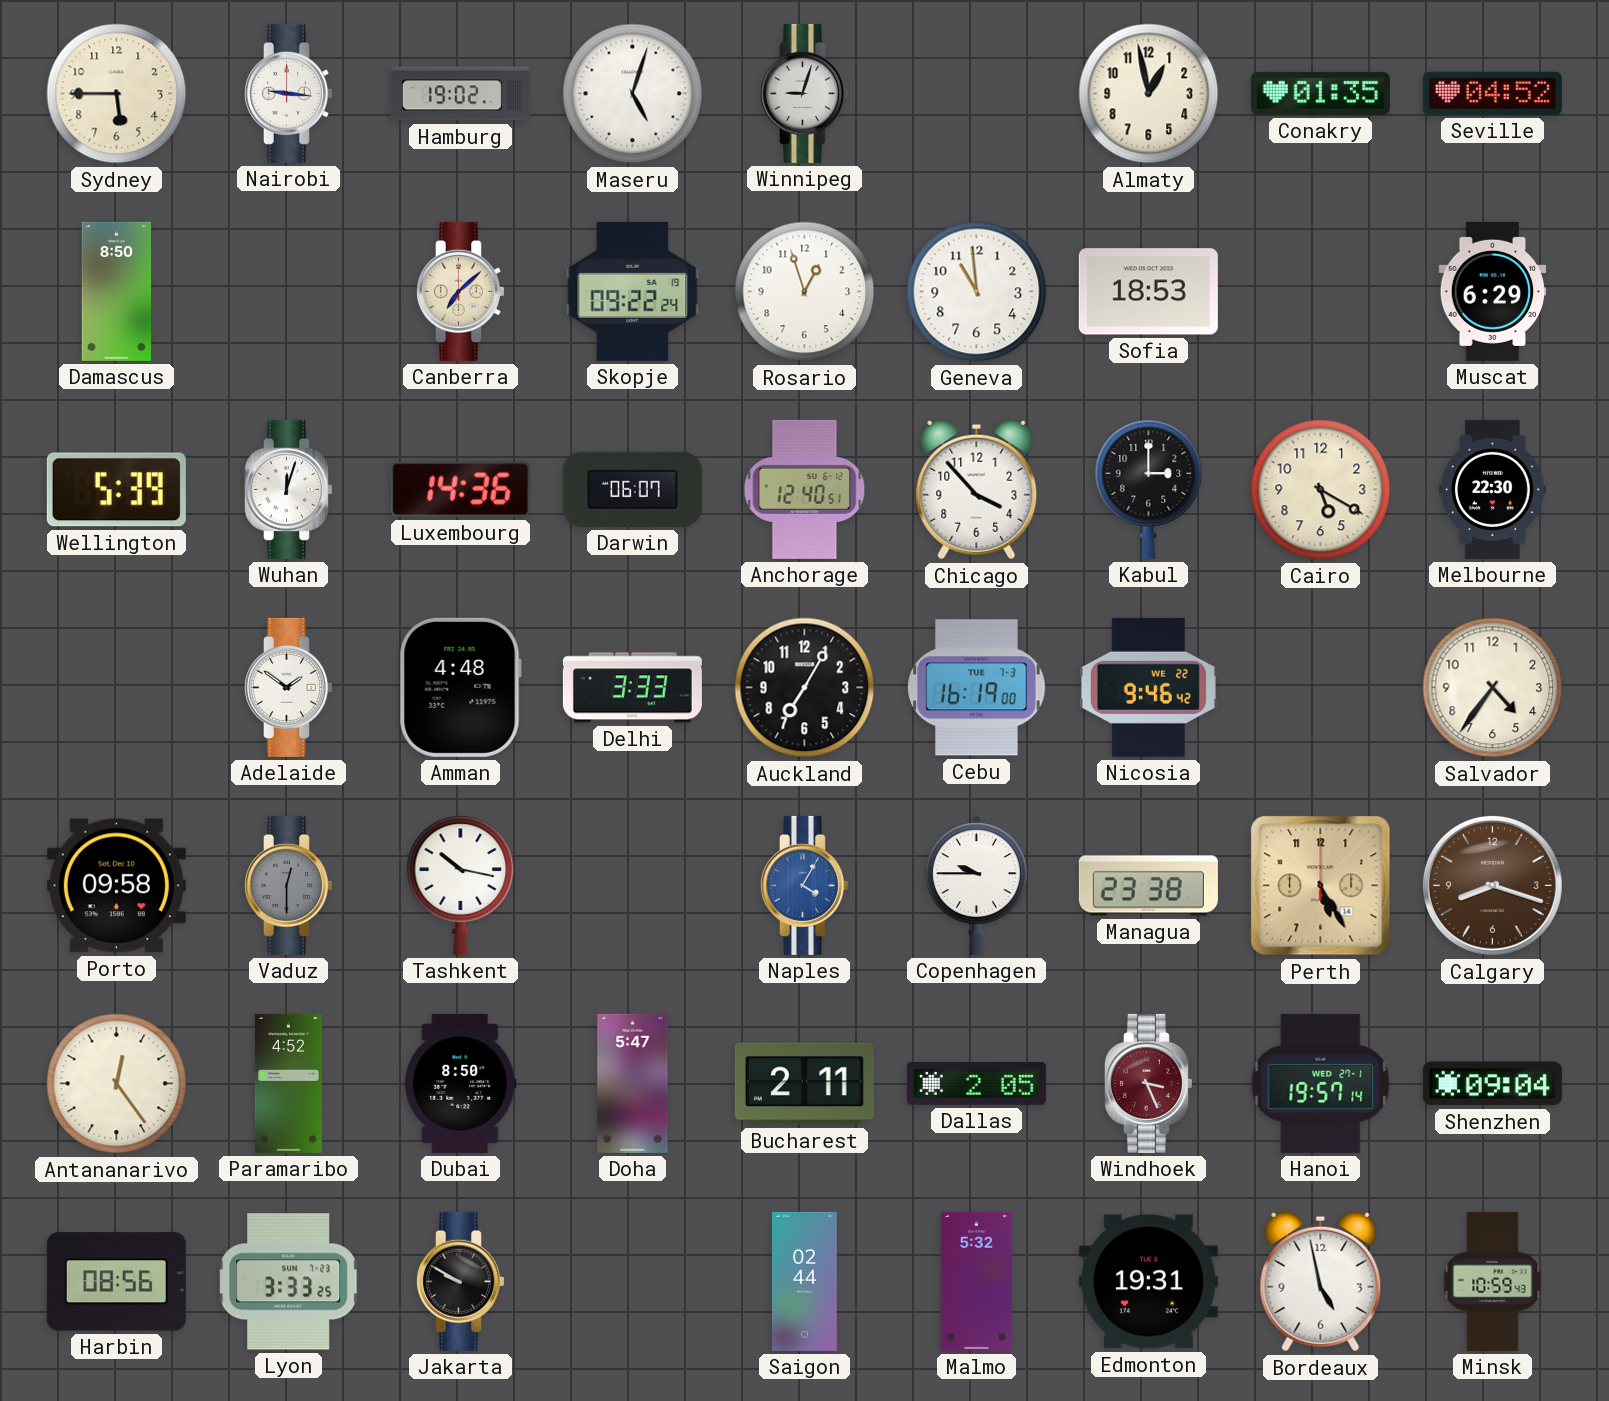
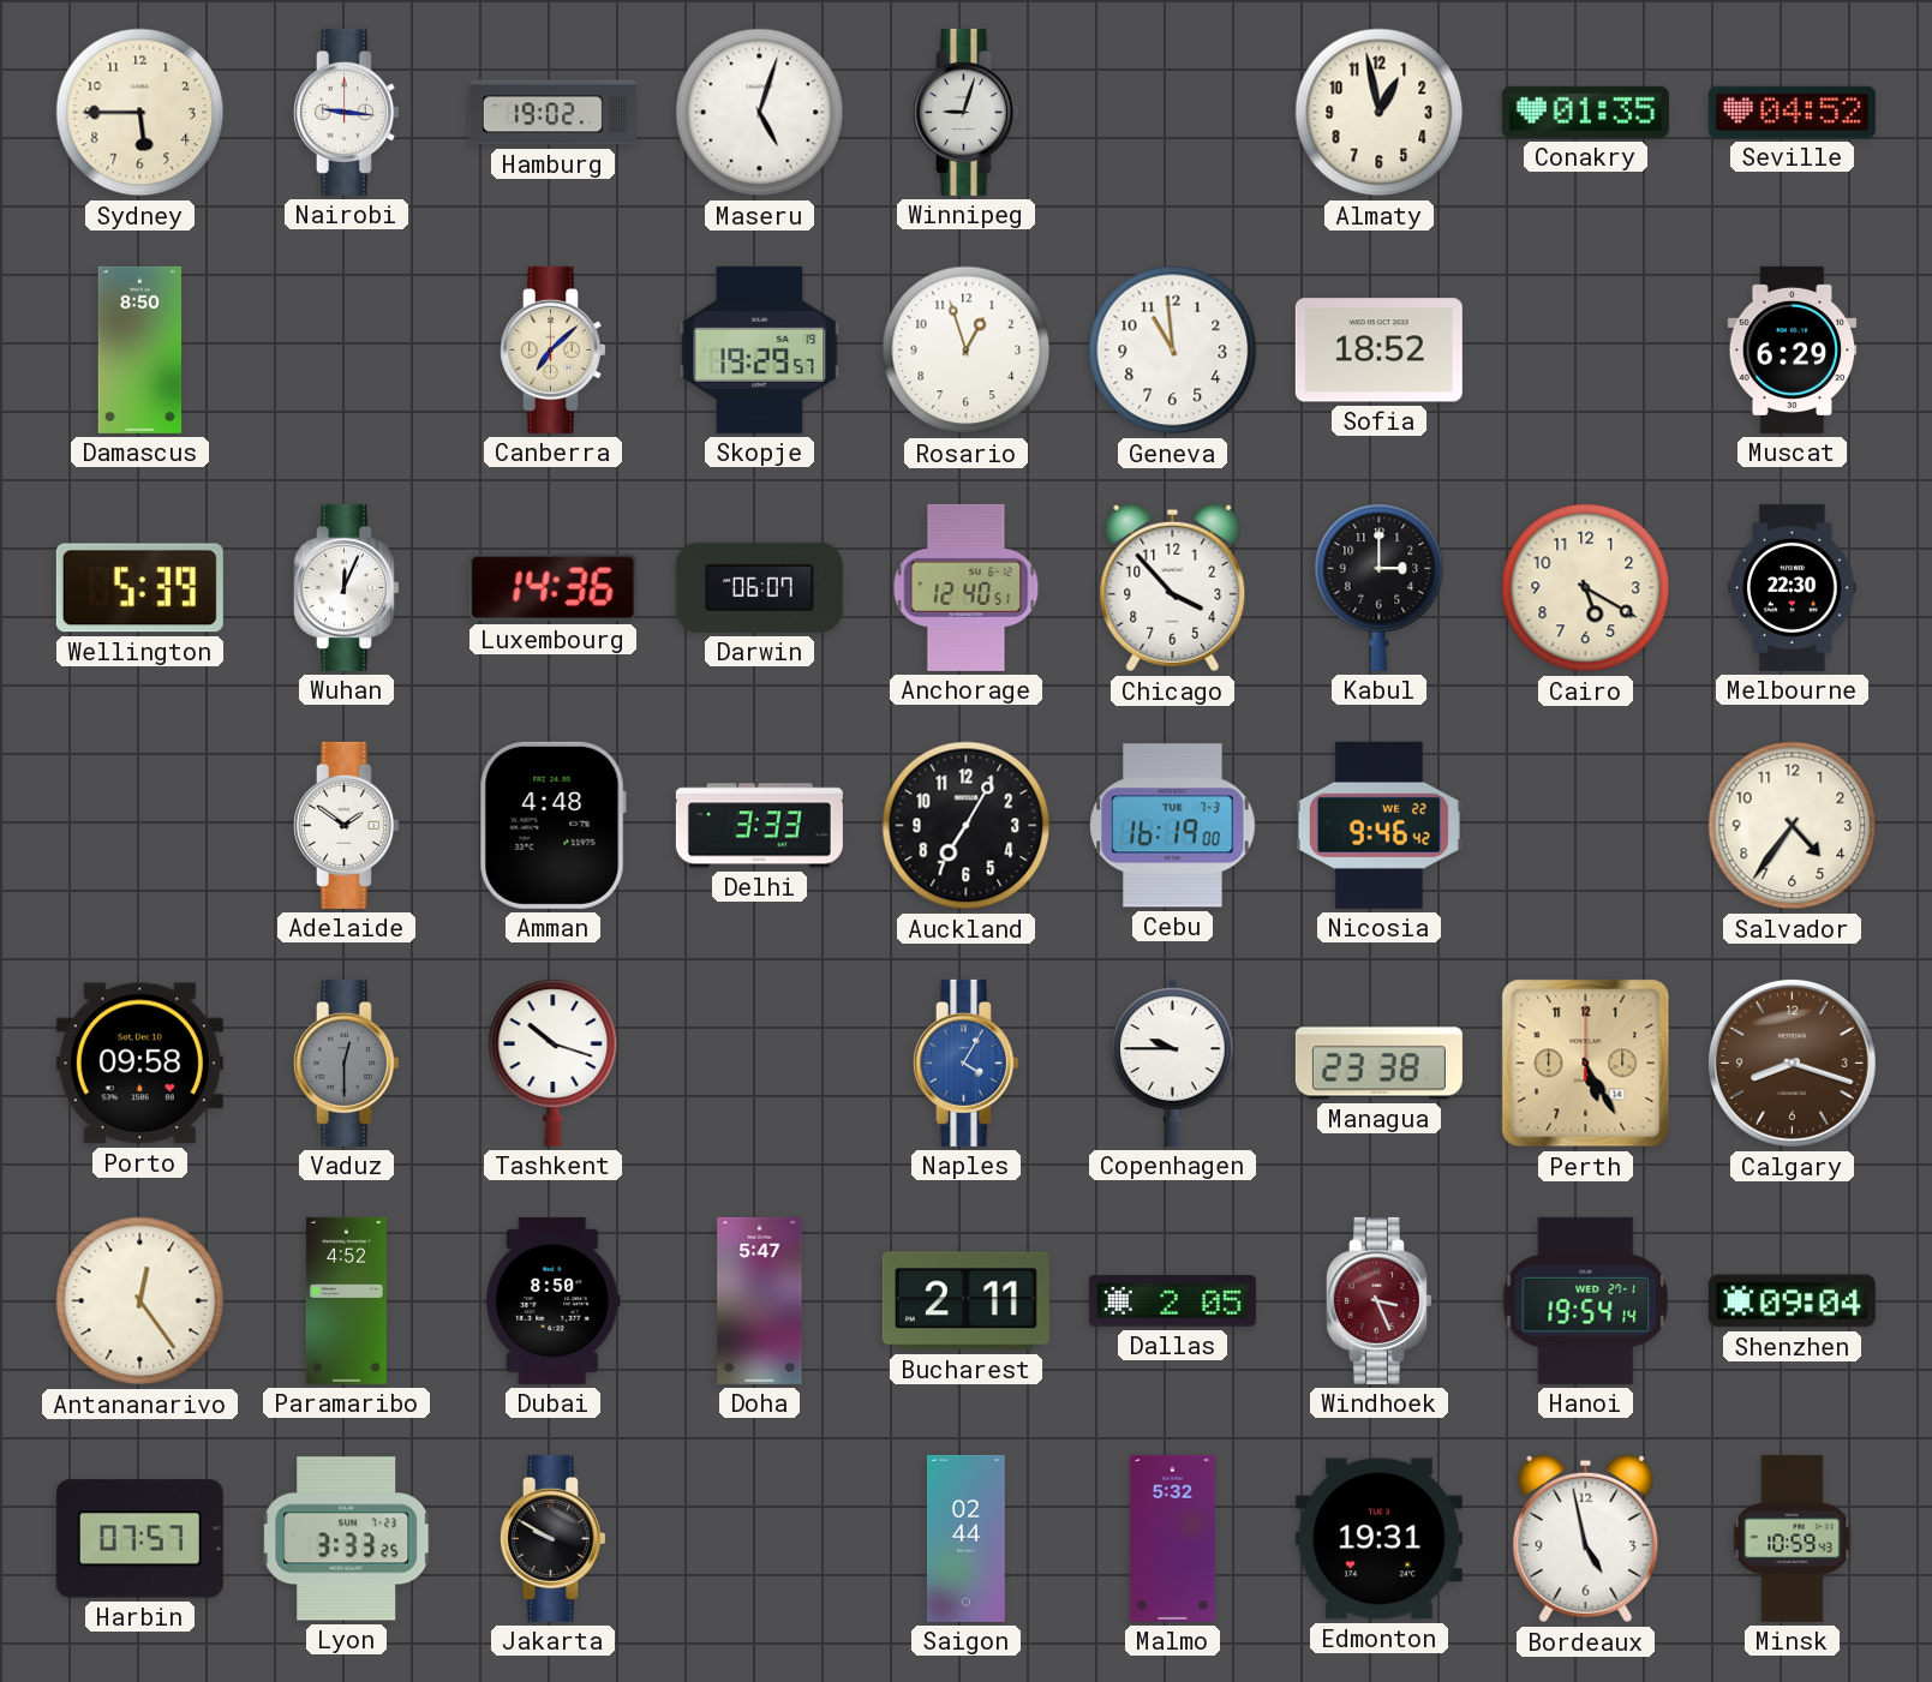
Skopje: 09:22 -> 19:29
Sofia: 18:53 -> 18:52
Wuhan: 12:03 -> 12:04
Tashkent: 10:17 -> 10:18
Hanoi: 19:57 -> 19:54
Harbin: 08:56 -> 07:57
